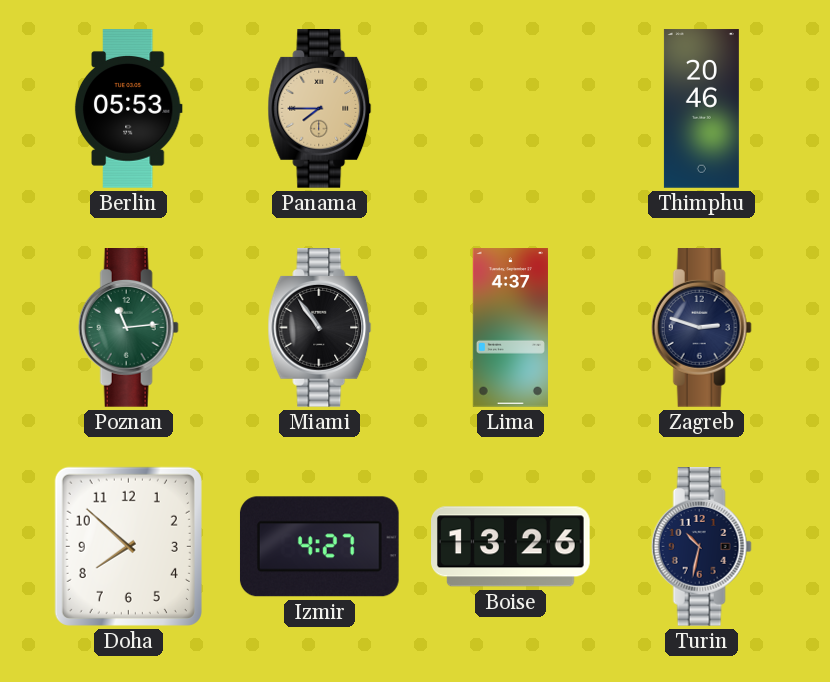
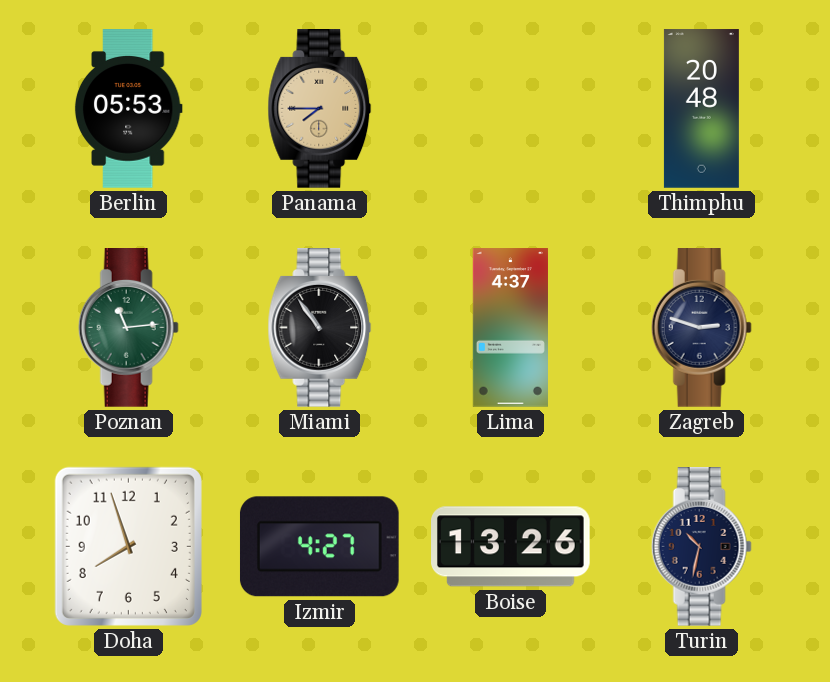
Thimphu: 20:46 -> 20:48
Doha: 7:52 -> 7:57
